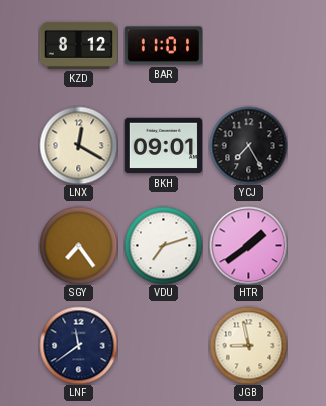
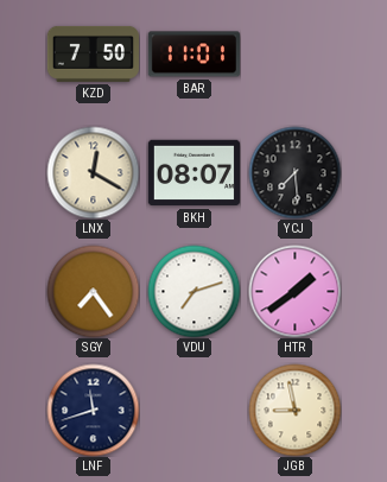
KZD: 8:12 -> 7:50
BKH: 09:01 -> 08:07
YCJ: 7:25 -> 7:29
LNF: 11:39 -> 11:42
